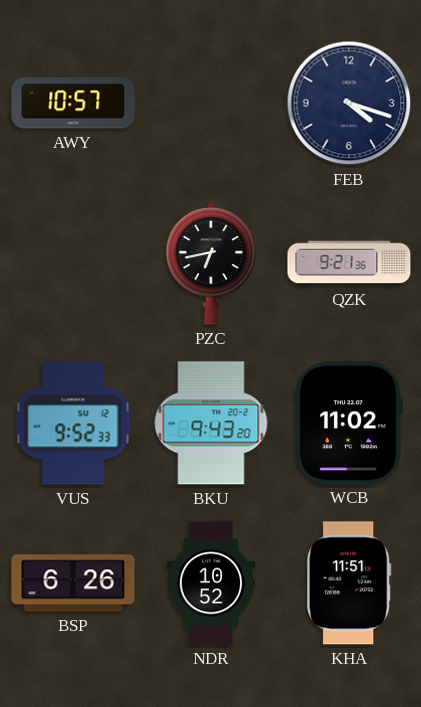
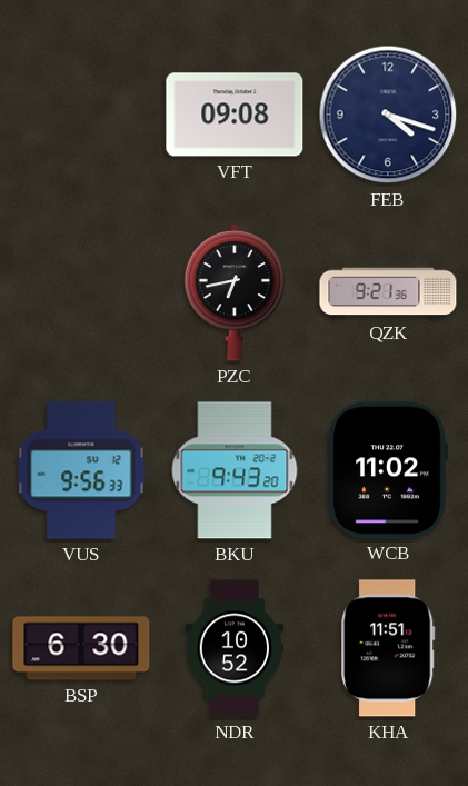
AWY: 10:57 -> none
VFT: none -> 09:08
VUS: 9:52 -> 9:56
BSP: 6:26 -> 6:30
